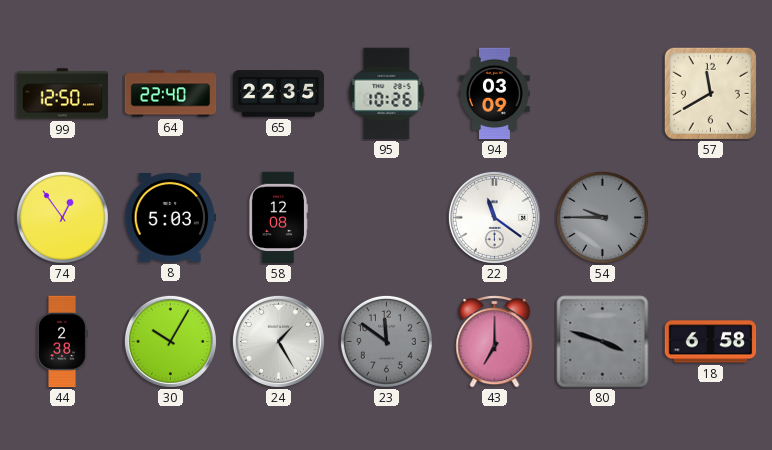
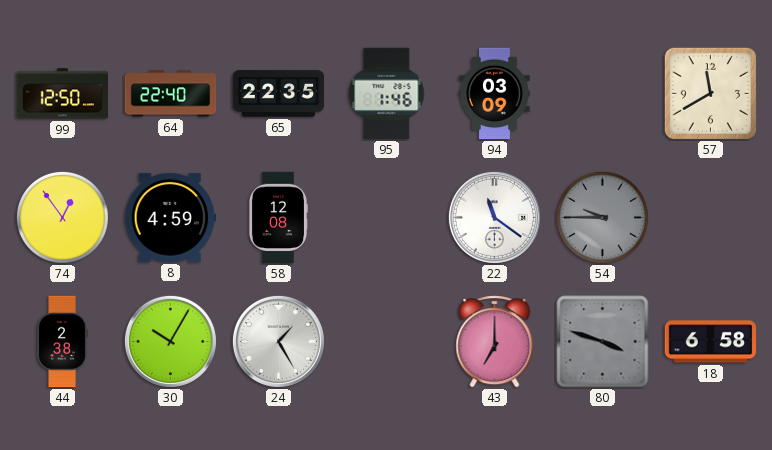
95: 10:26 -> 1:46
8: 5:03 -> 4:59
23: 11:51 -> none
